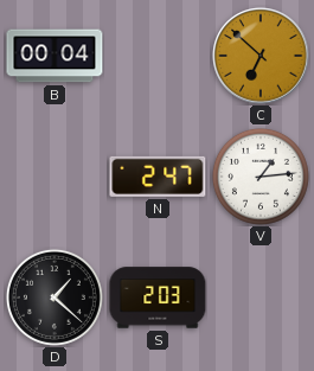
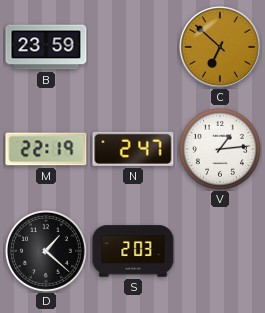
B: 00:04 -> 23:59
M: none -> 22:19
